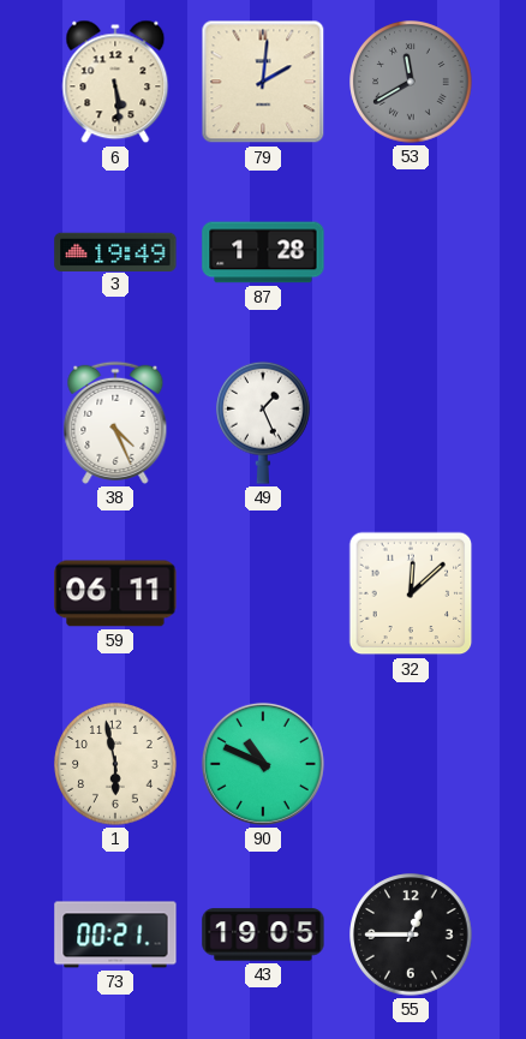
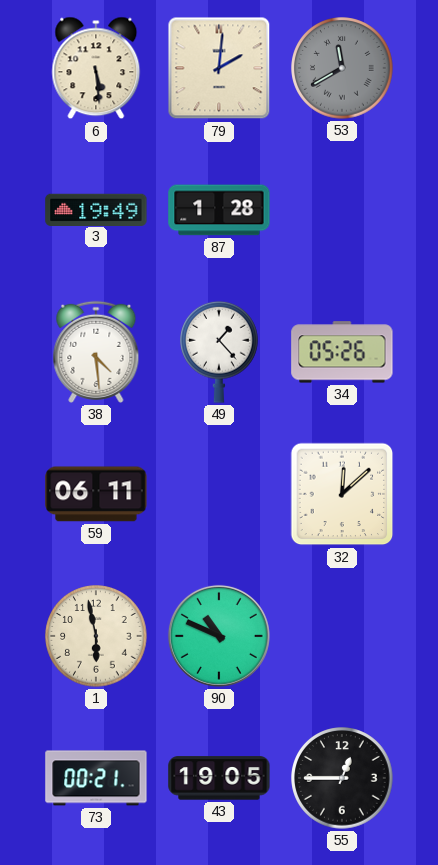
38: 4:26 -> 4:29
49: 1:26 -> 1:23
34: none -> 05:26
